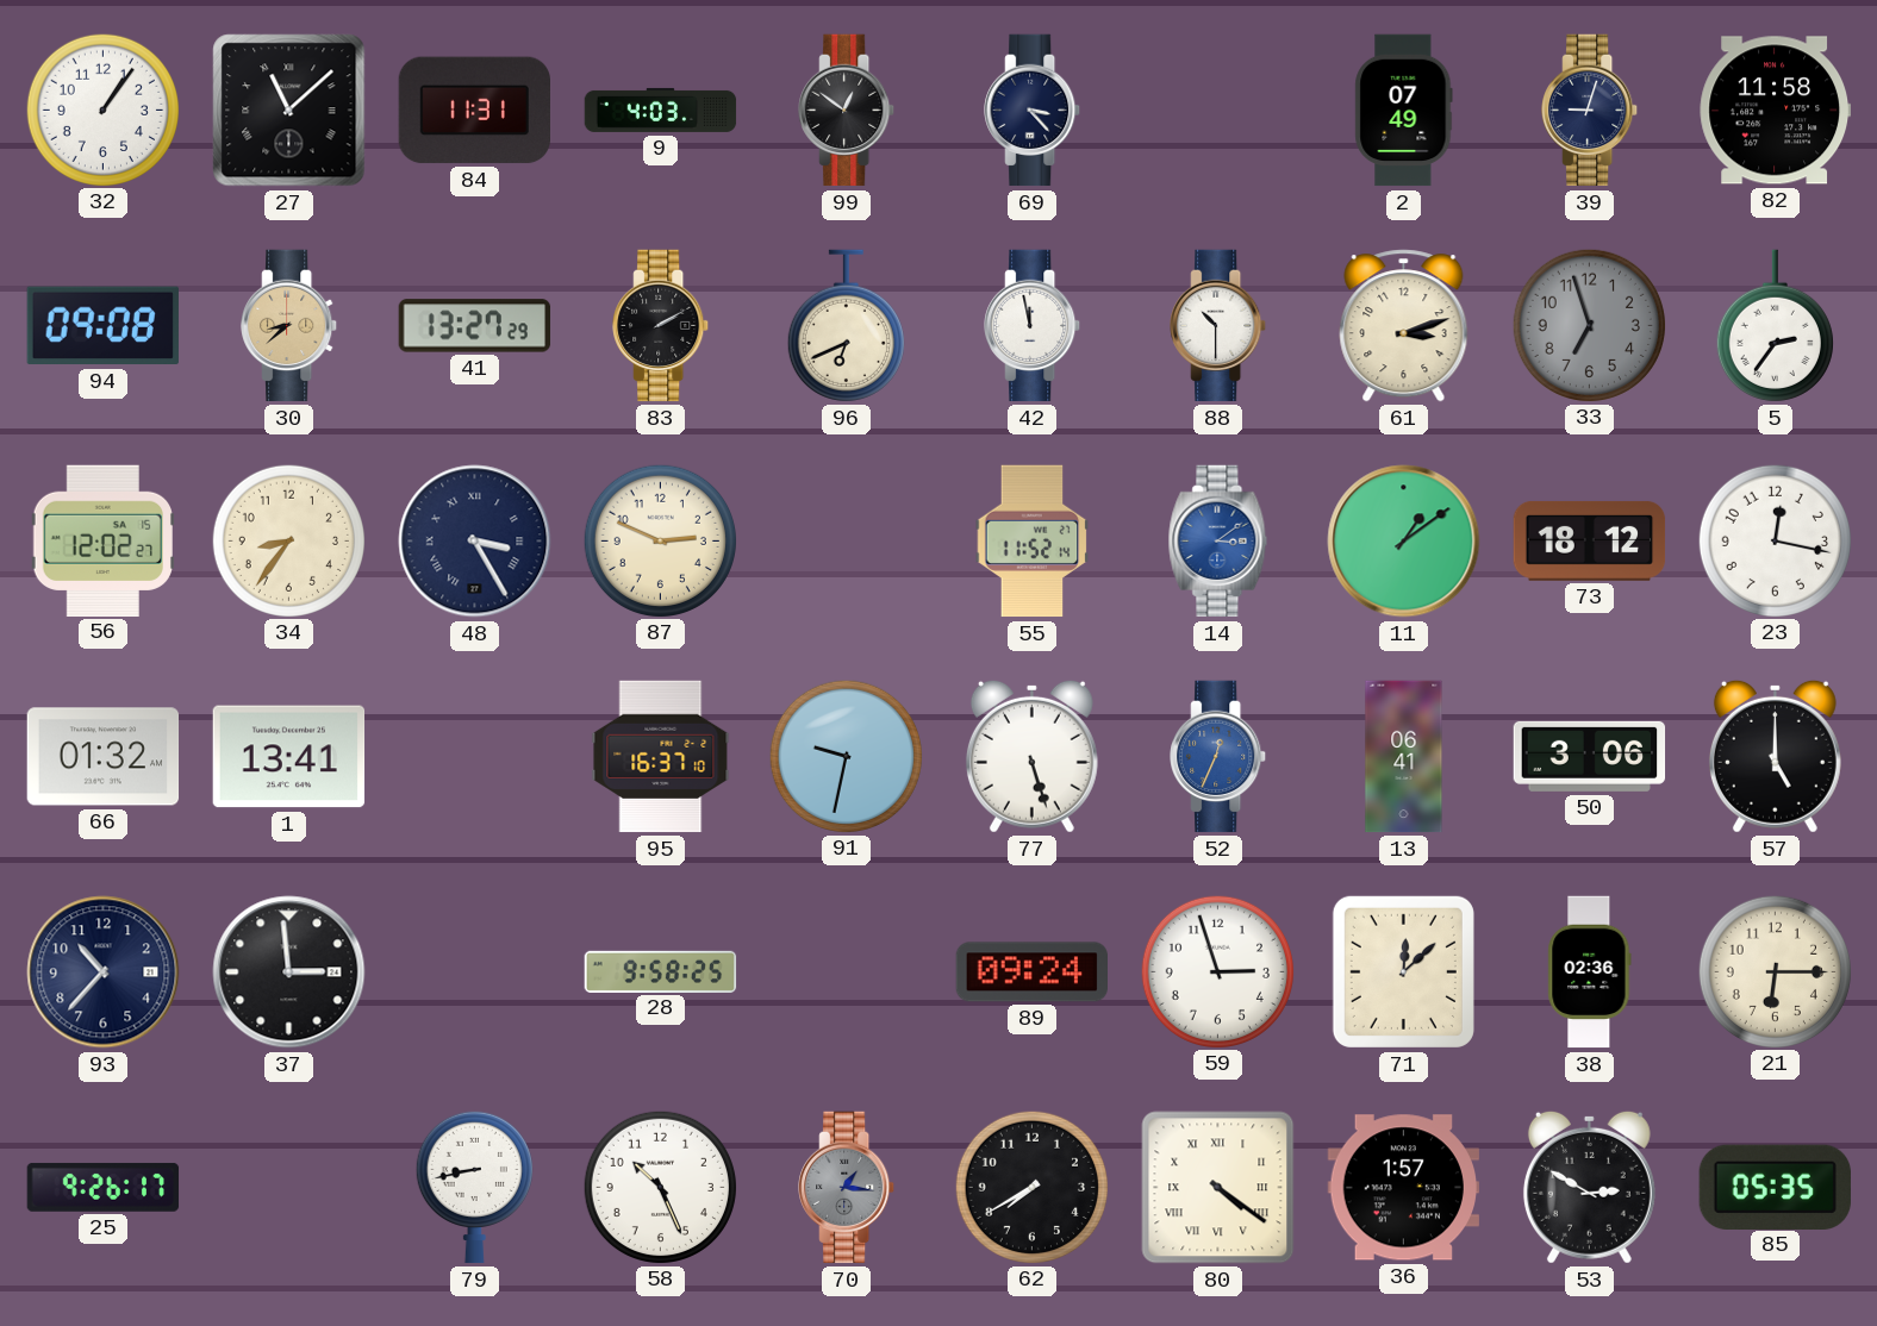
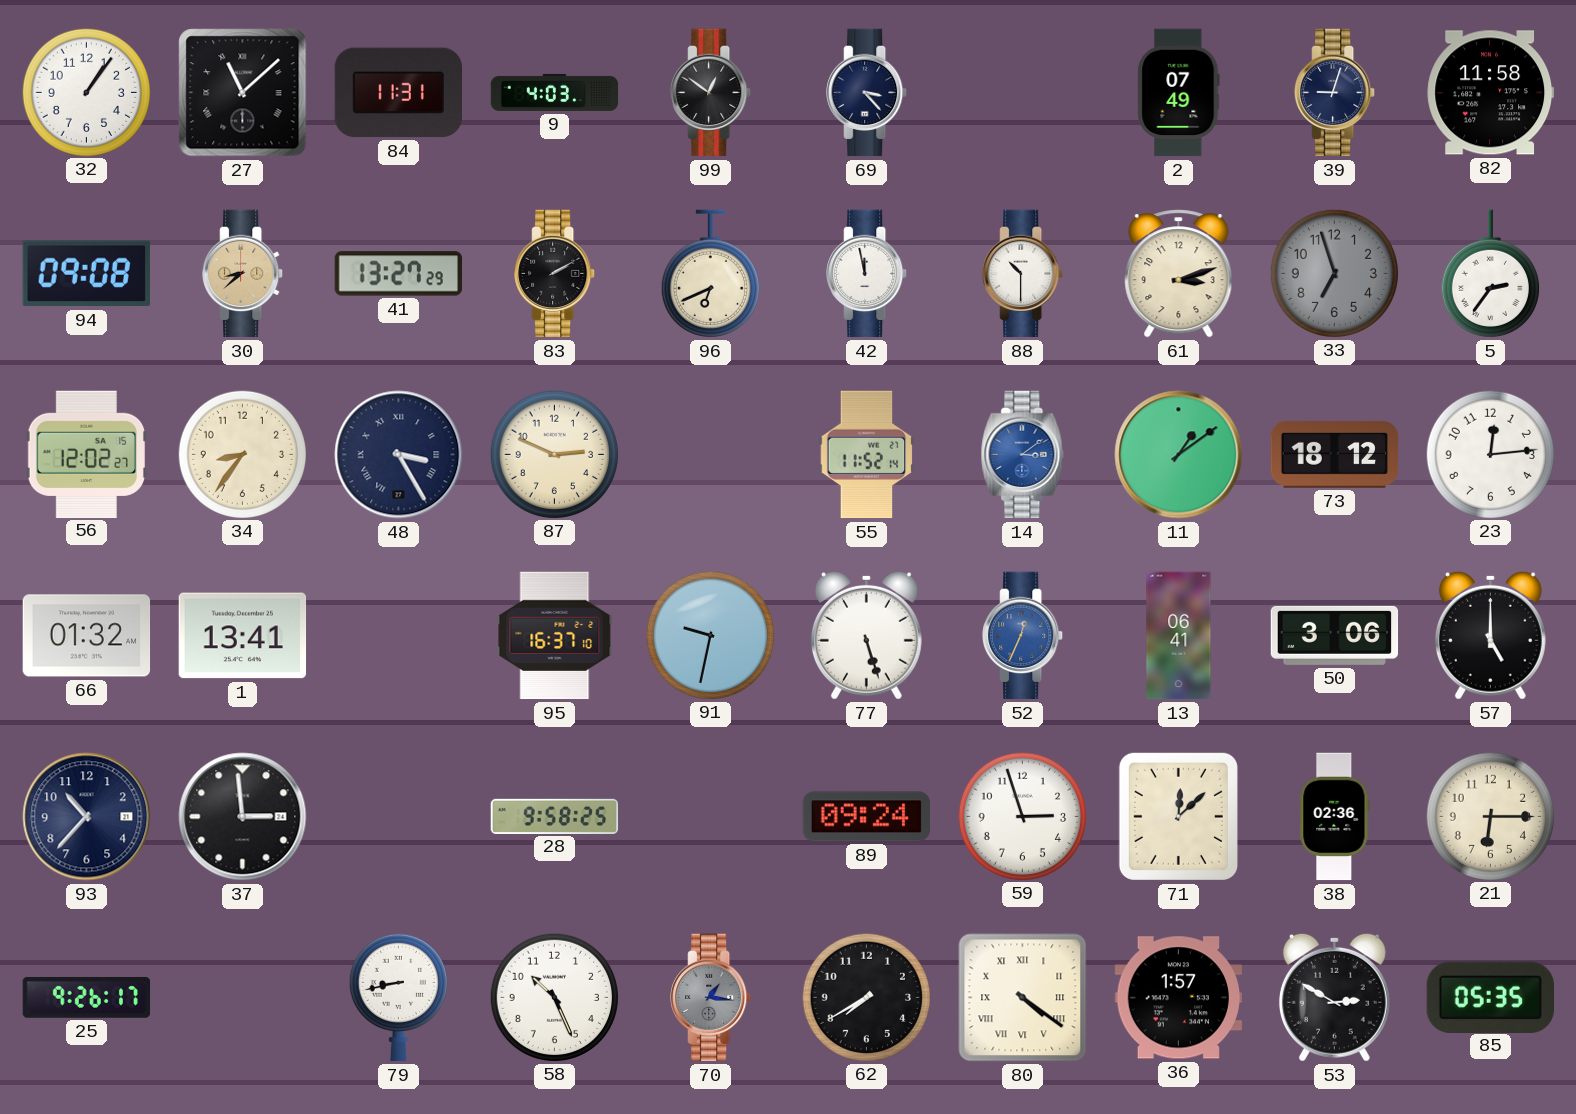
23: 12:17 -> 12:14
